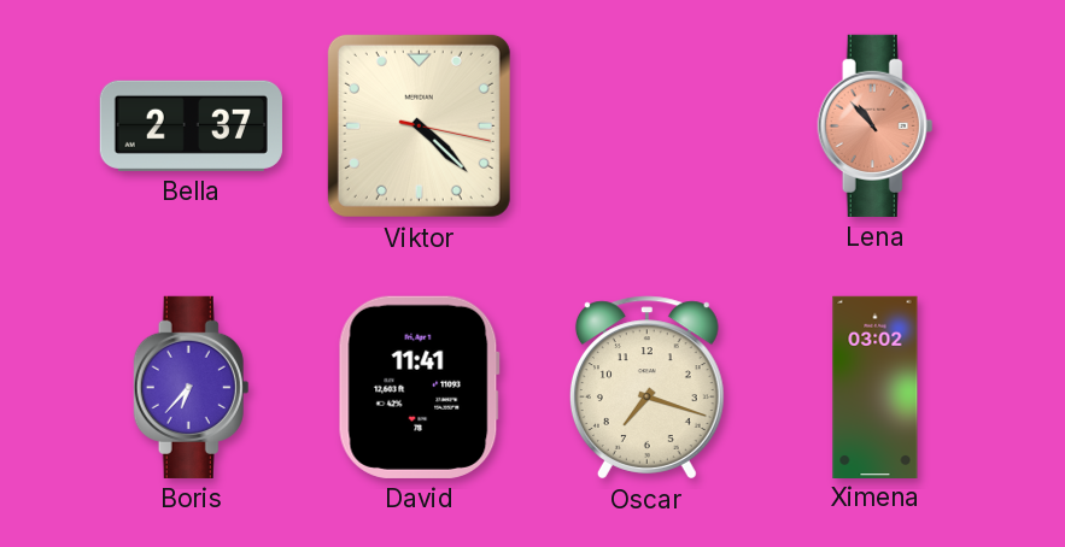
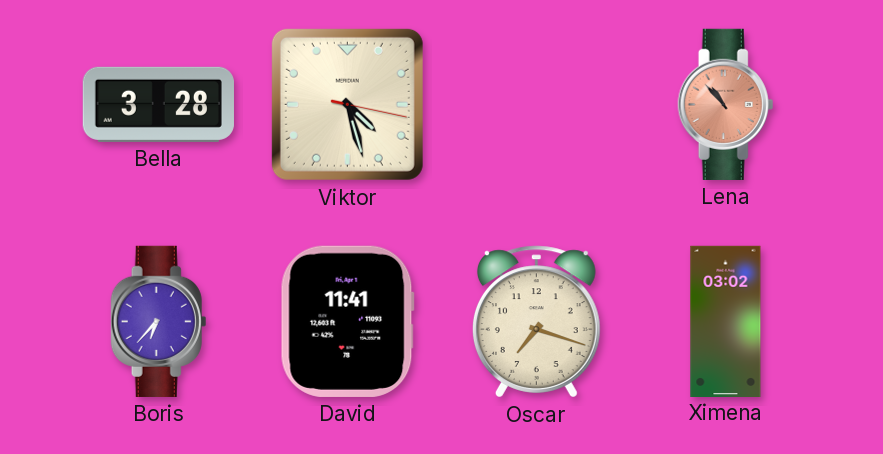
Bella: 2:37 -> 3:28
Viktor: 4:22 -> 4:27
